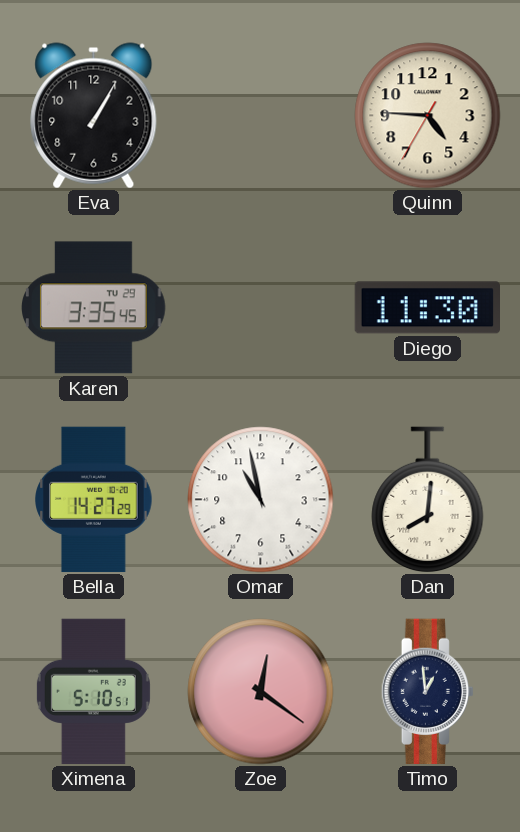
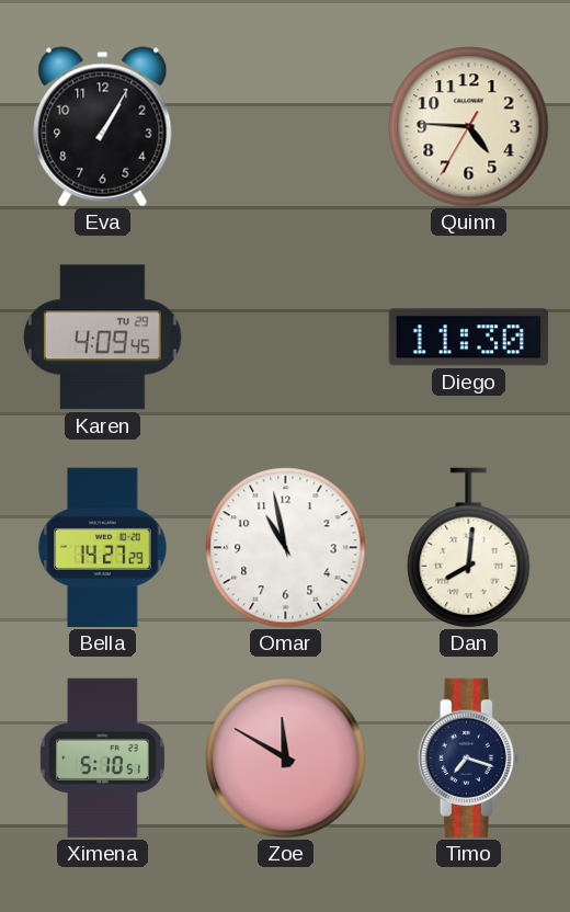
Karen: 3:35 -> 4:09
Zoe: 12:21 -> 11:50
Timo: 12:59 -> 7:18
